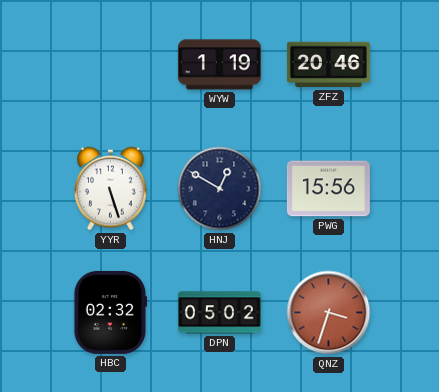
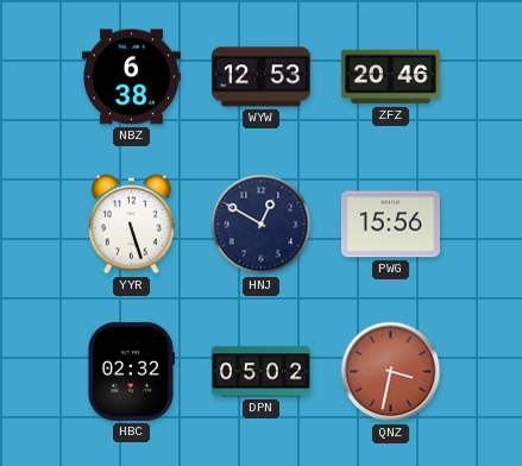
NBZ: none -> 6:38
WYW: 1:19 -> 12:53
QNZ: 3:33 -> 3:32
